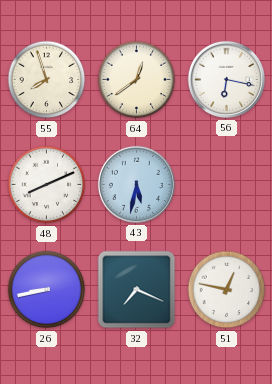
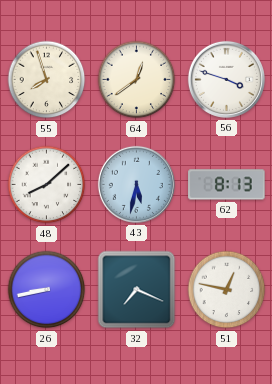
56: 6:17 -> 3:48
48: 8:11 -> 8:08
62: none -> 8:13
